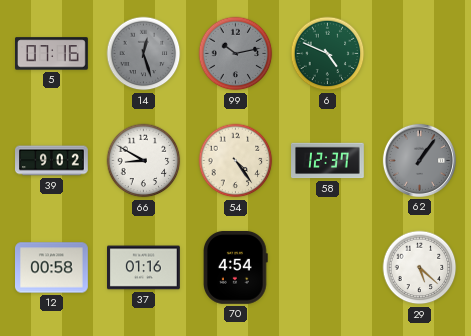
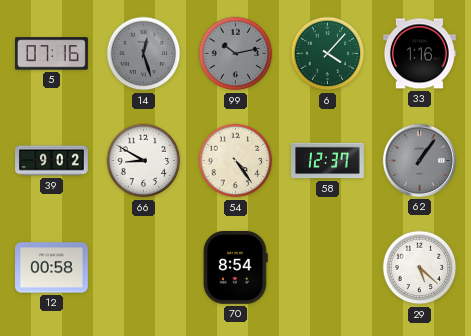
6: 4:49 -> 4:07
33: none -> 1:16
37: 01:16 -> none
70: 4:54 -> 8:54
